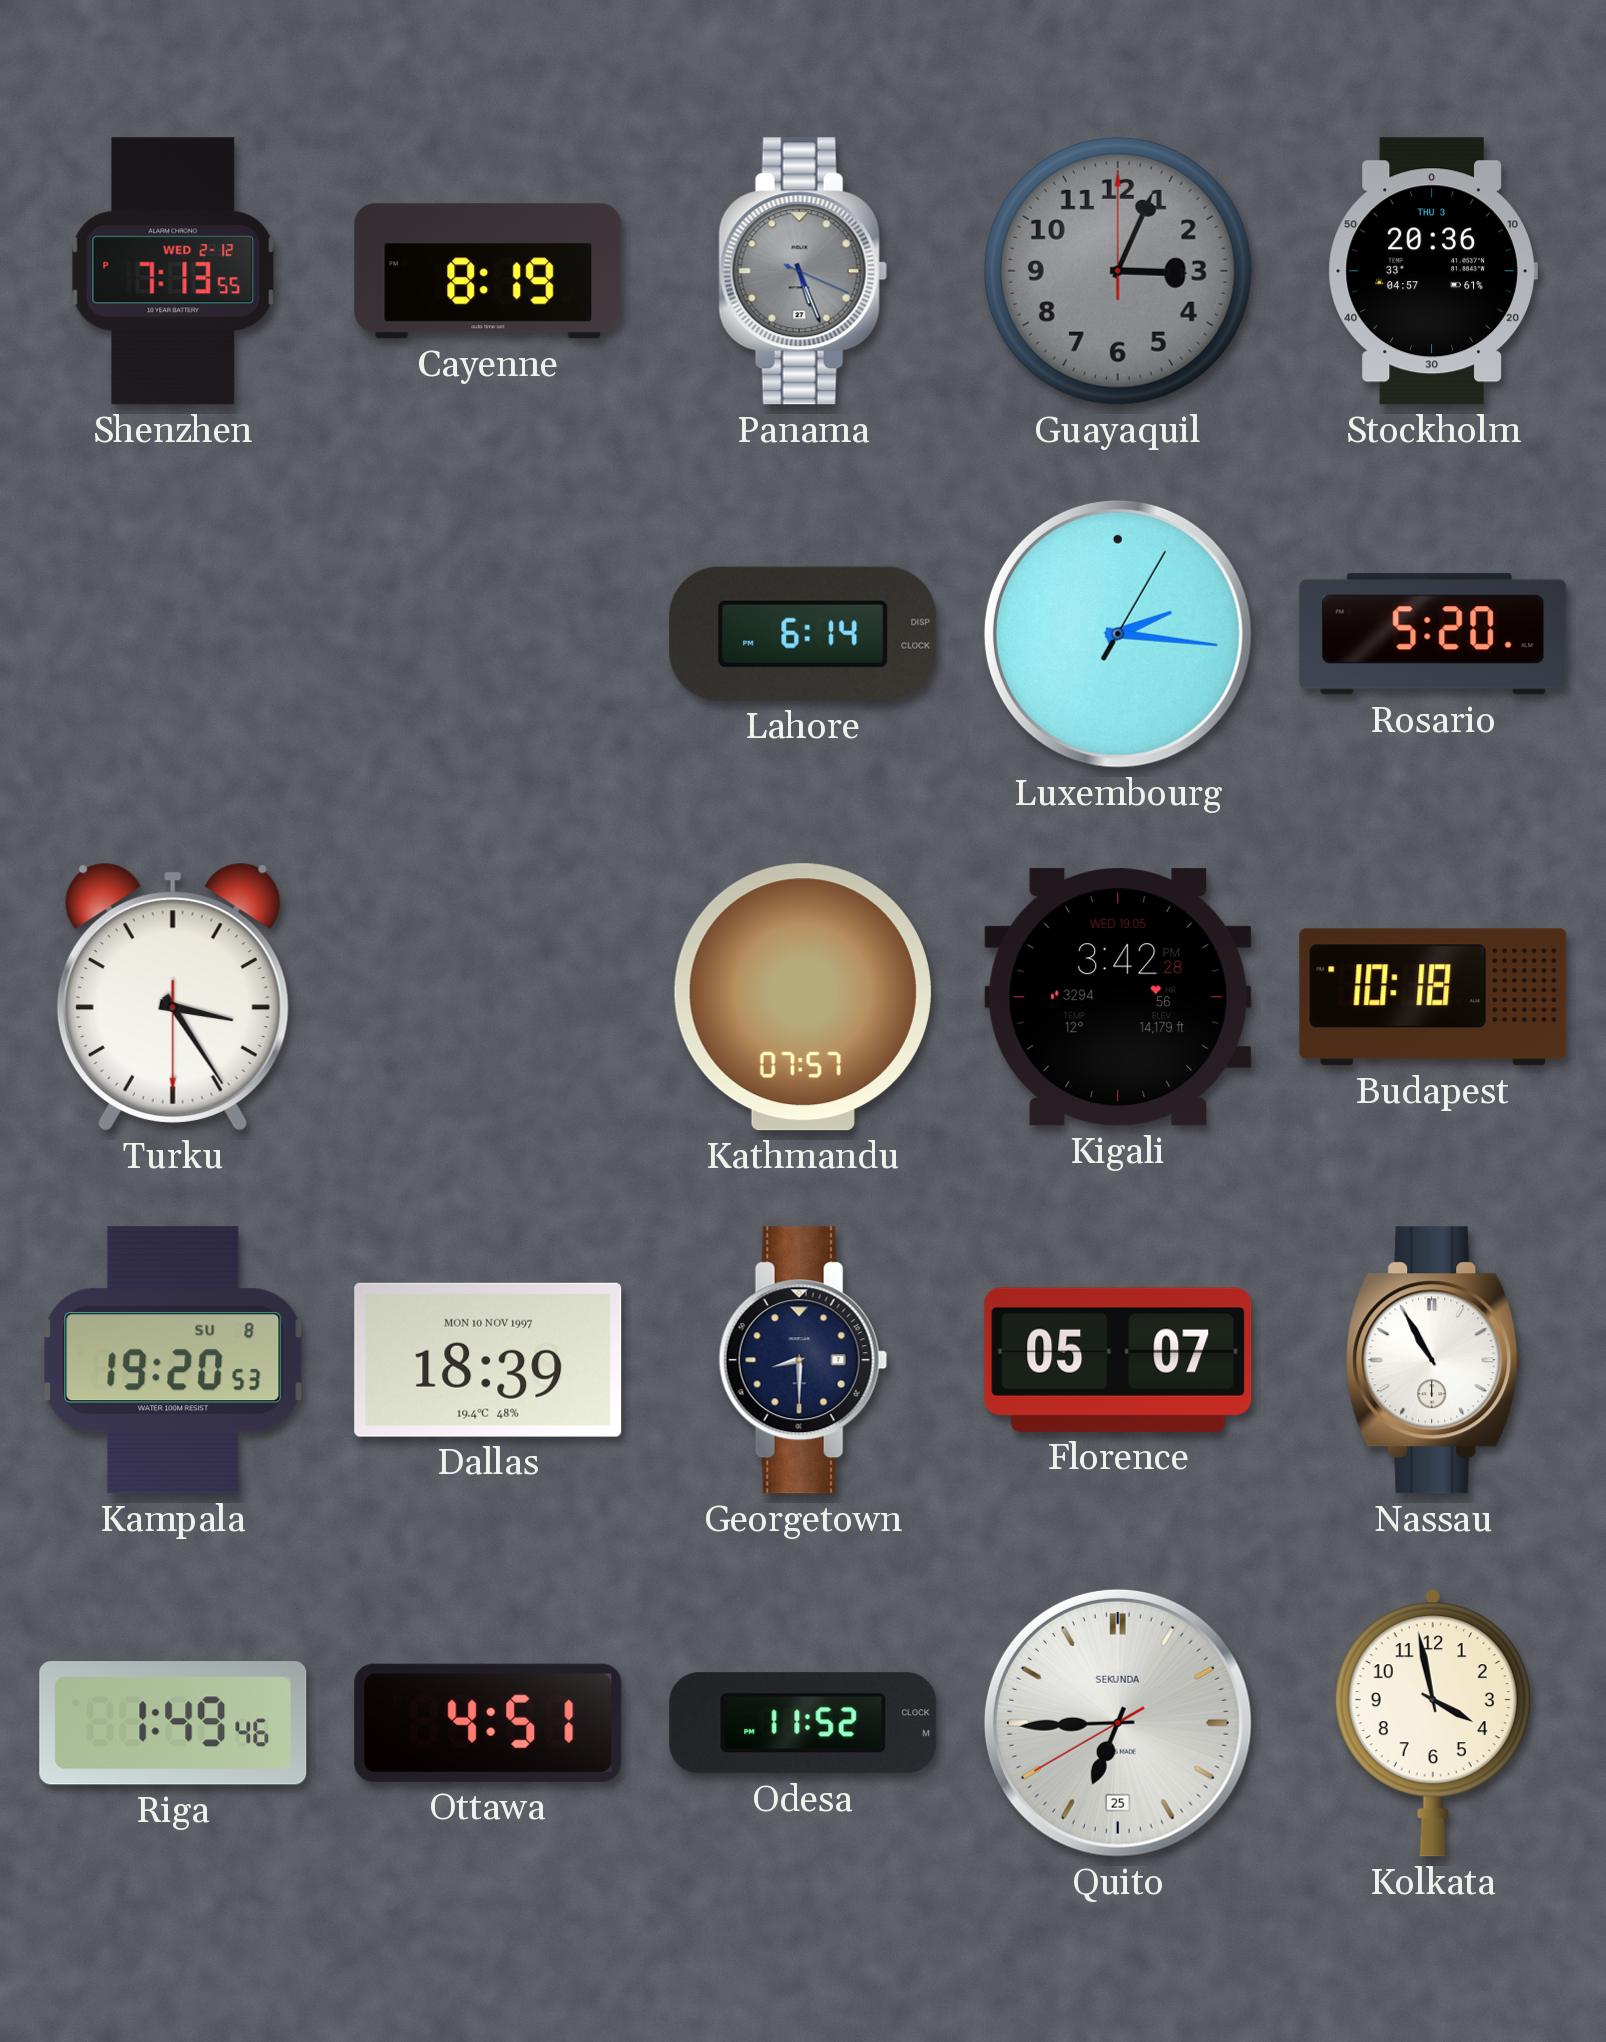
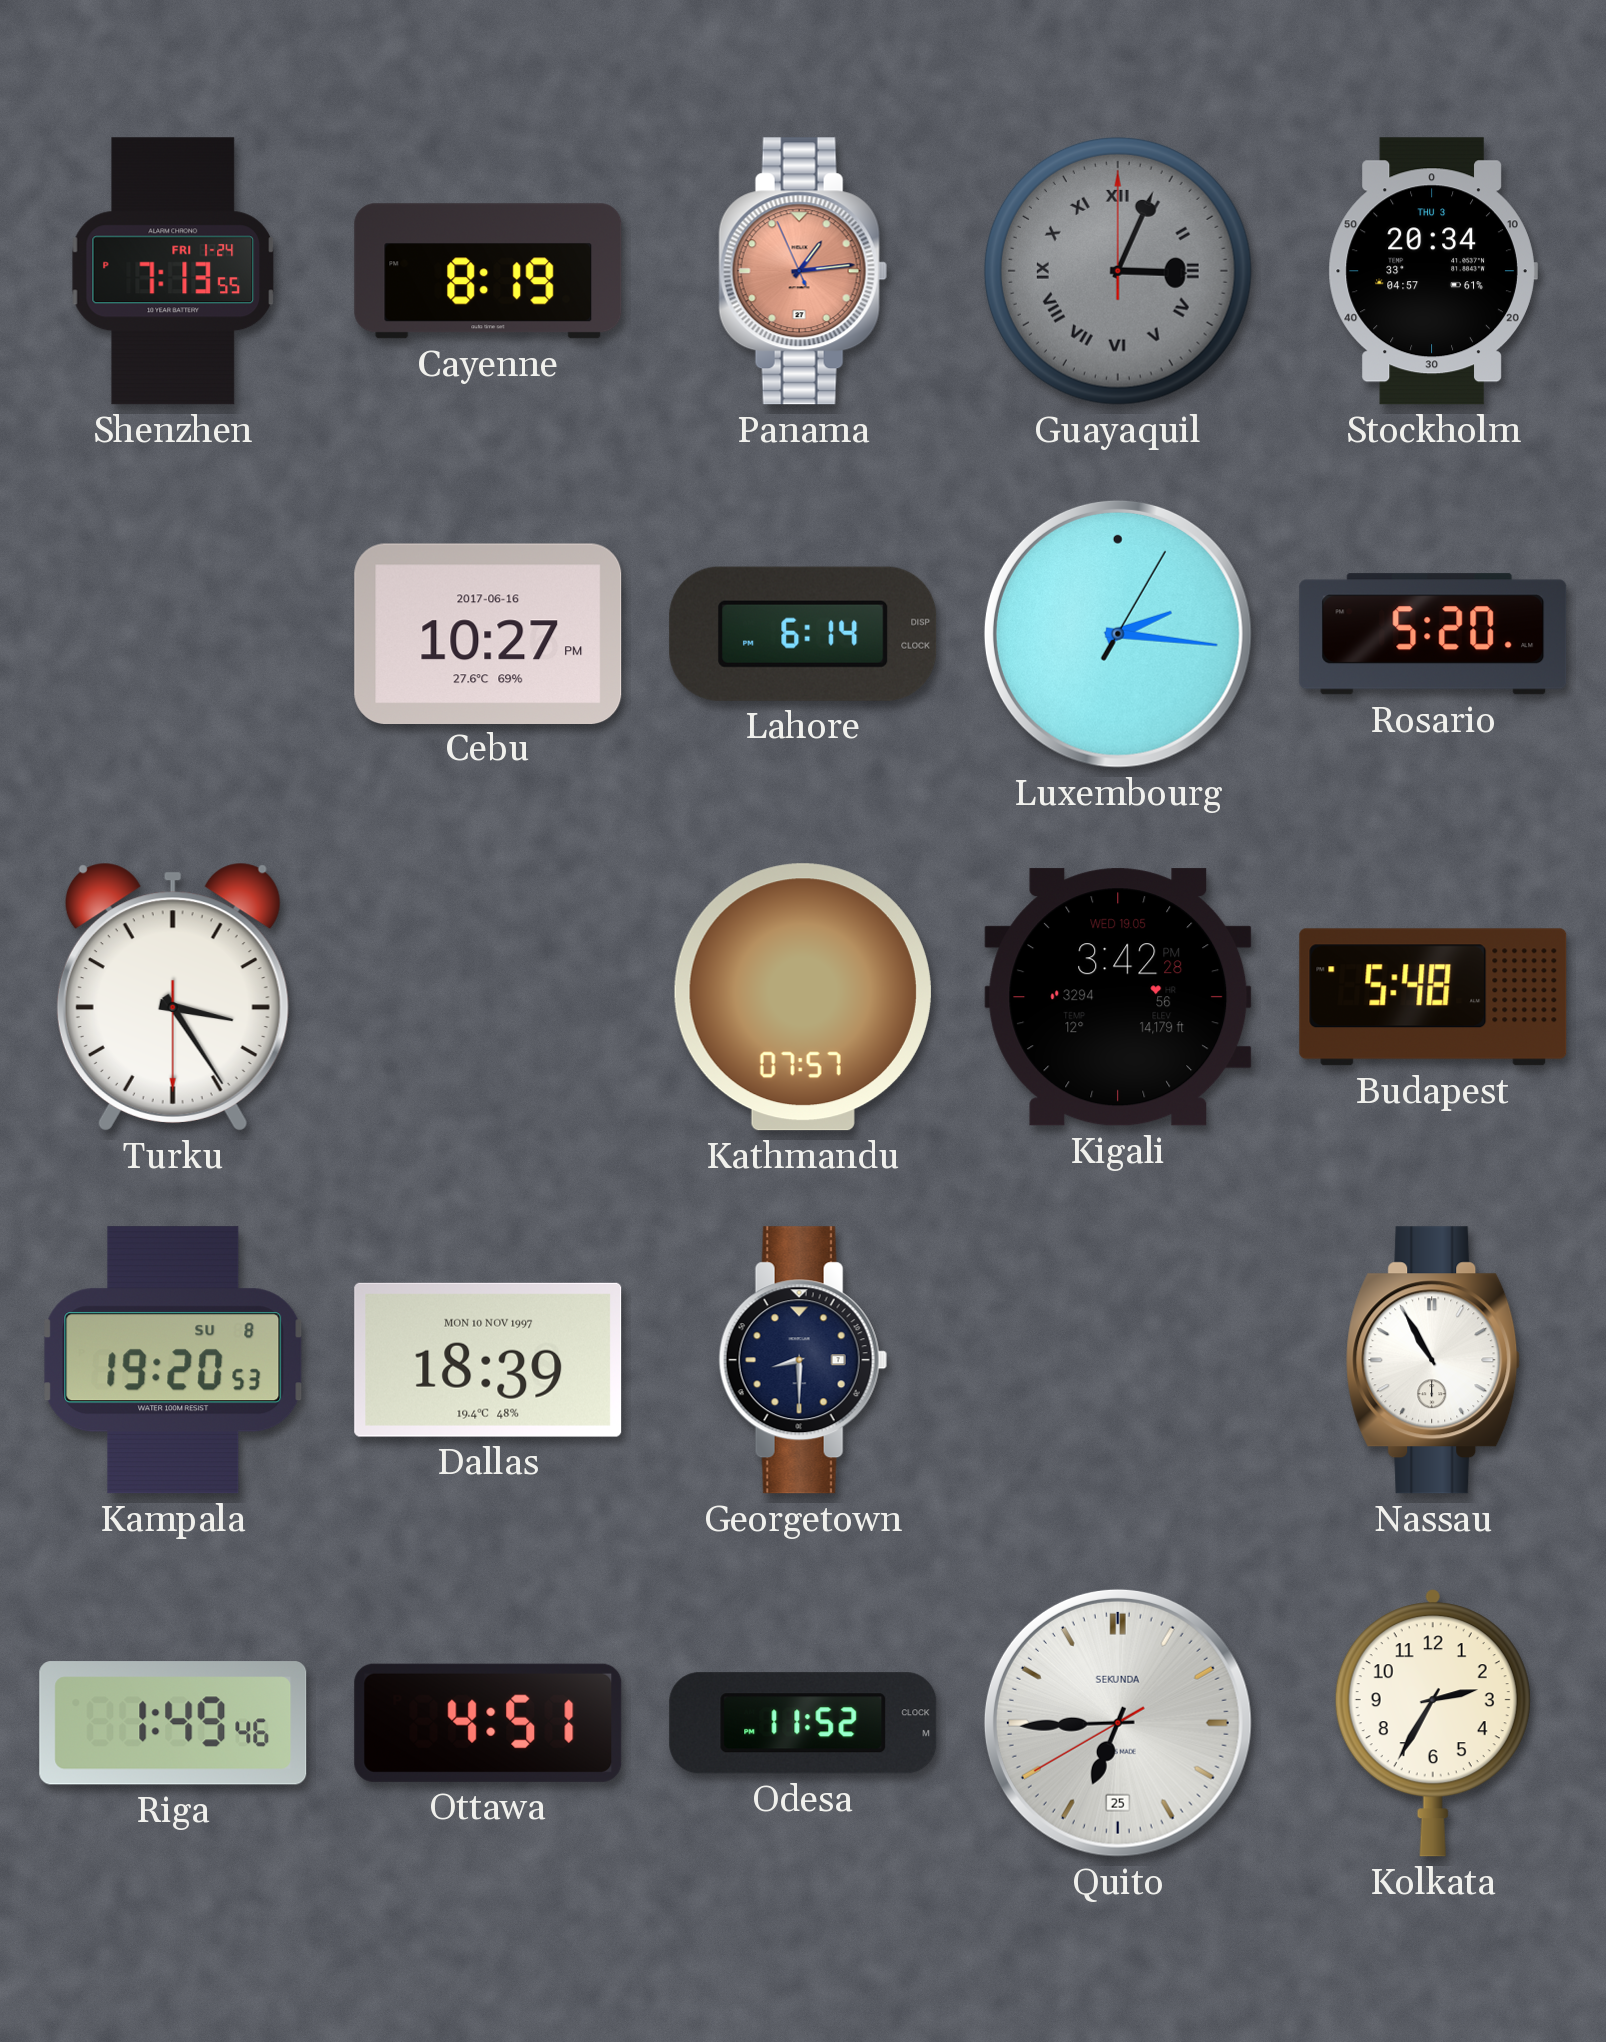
Shenzhen date: WED 2-12 -> FRI 1-24
Panama: 5:26 -> 1:13
Panama dial: grey -> salmon
Guayaquil numerals: Arabic -> Roman
Stockholm: 20:36 -> 20:34
Cebu: none -> 10:27
Budapest: 10:18 -> 5:48
Florence: 05:07 -> none
Kolkata: 3:58 -> 2:35
